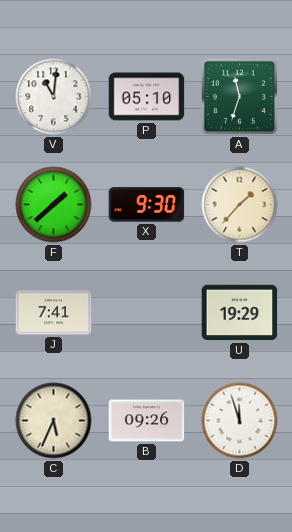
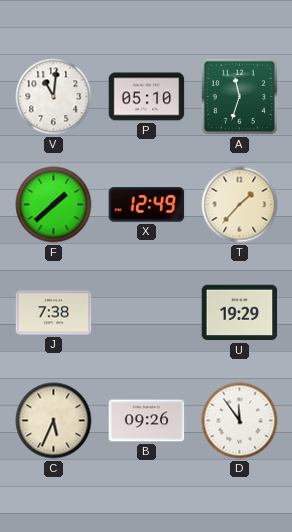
X: 9:30 -> 12:49
J: 7:41 -> 7:38
D: 11:57 -> 11:54
